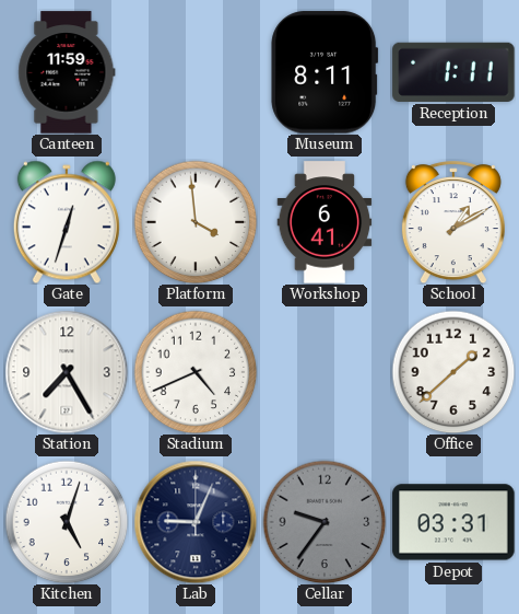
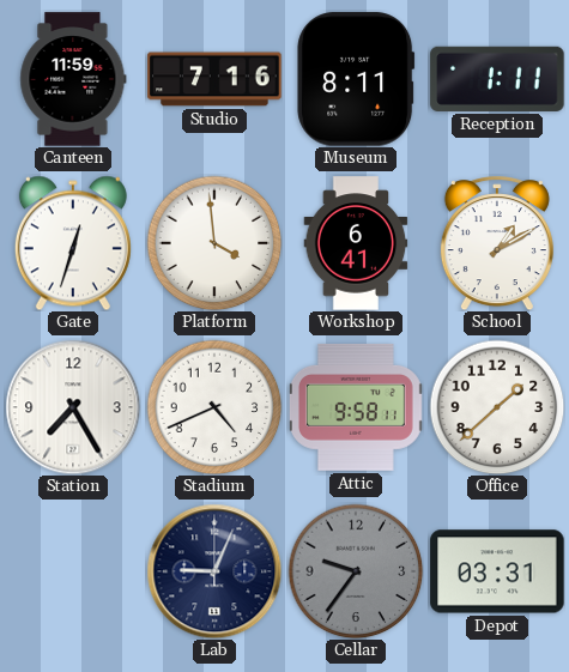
Studio: none -> 7:16
Attic: none -> 9:58
Kitchen: 5:03 -> none
